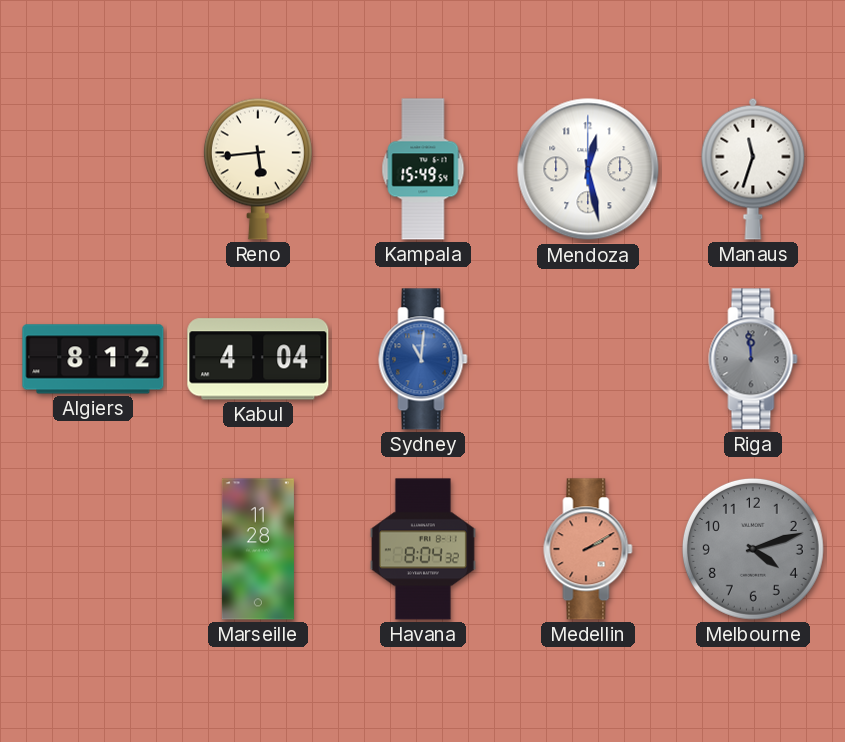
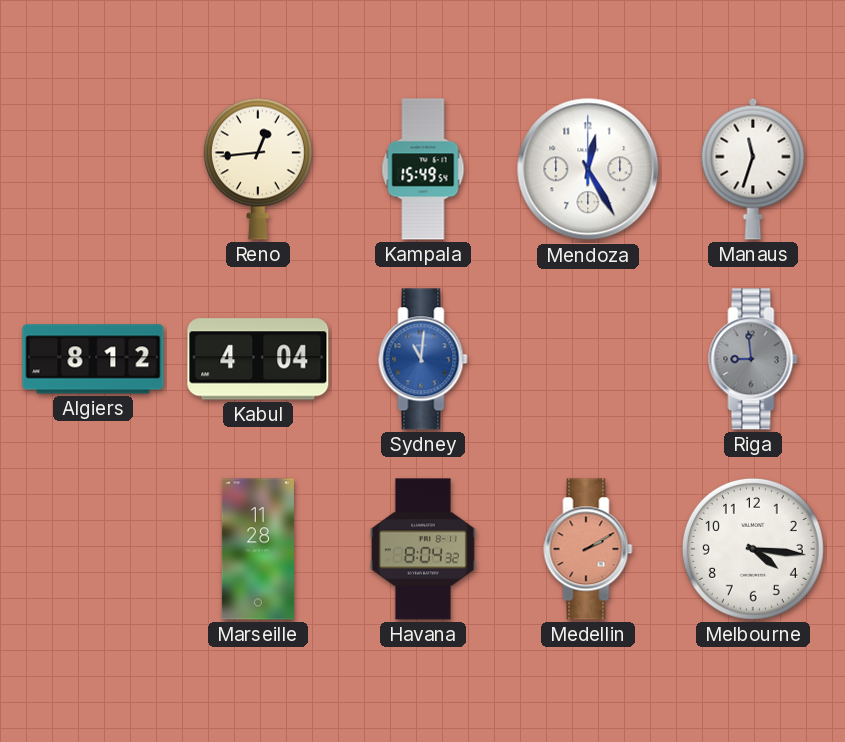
Reno: 5:44 -> 12:44
Mendoza: 12:28 -> 12:25
Riga: 11:59 -> 8:59
Melbourne: 4:12 -> 4:16
Melbourne dial: grey -> white
